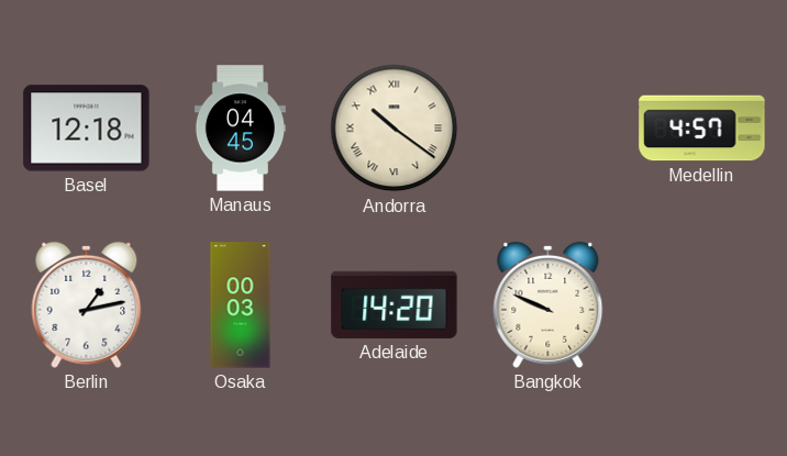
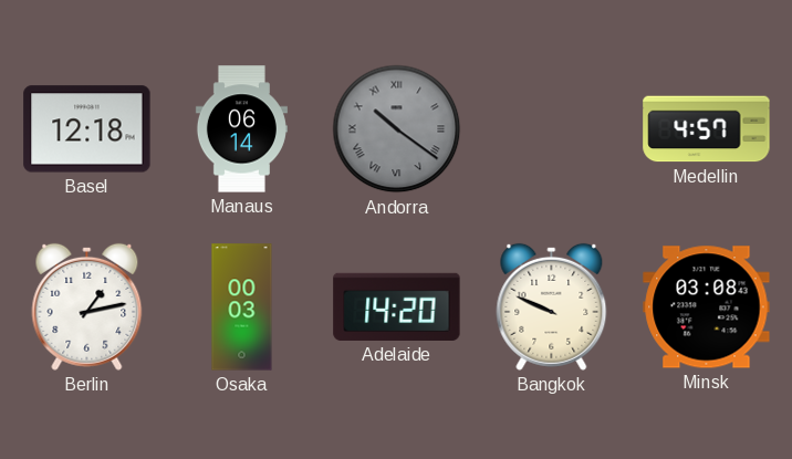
Manaus: 04:45 -> 06:14
Andorra dial: cream -> grey
Minsk: none -> 03:08
